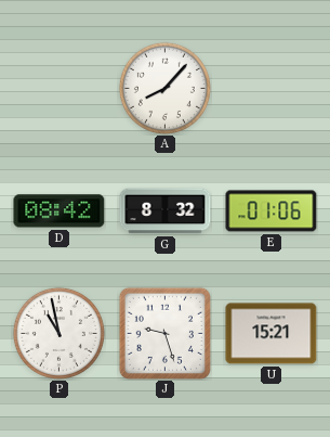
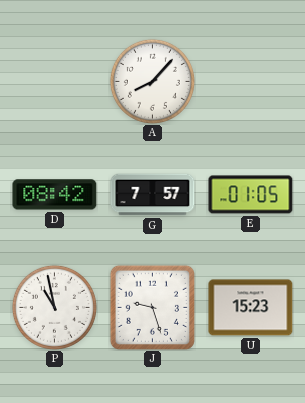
G: 8:32 -> 7:57
E: 01:06 -> 01:05
U: 15:21 -> 15:23
